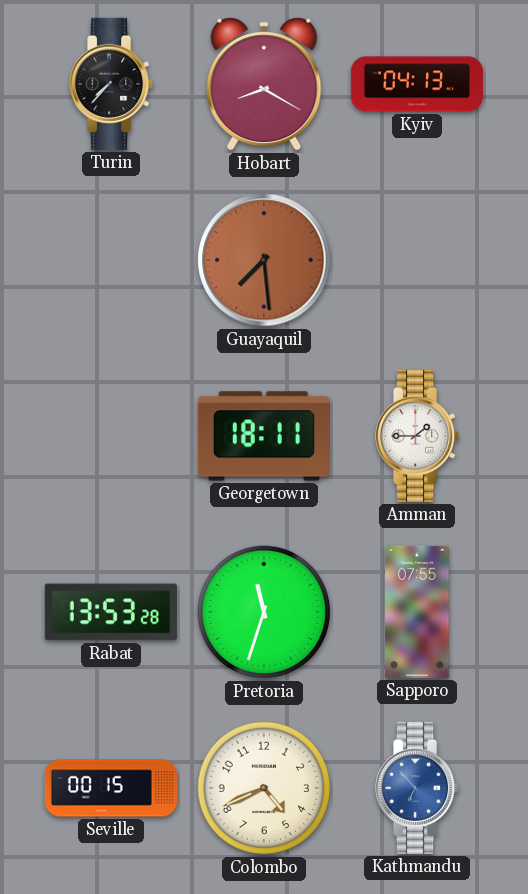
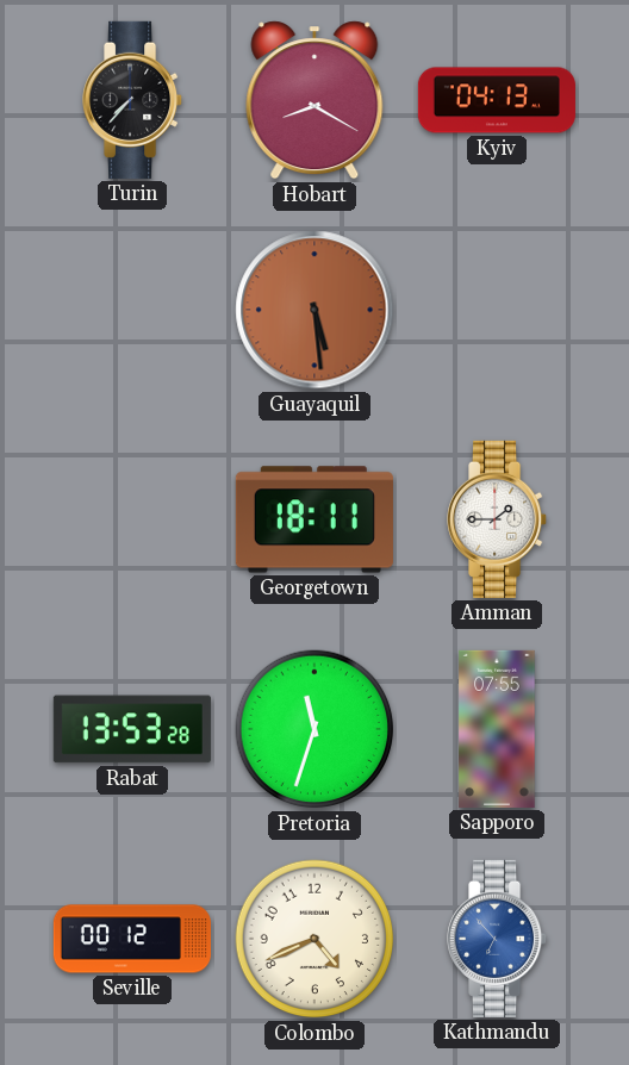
Guayaquil: 7:29 -> 5:29
Seville: 00:15 -> 00:12
